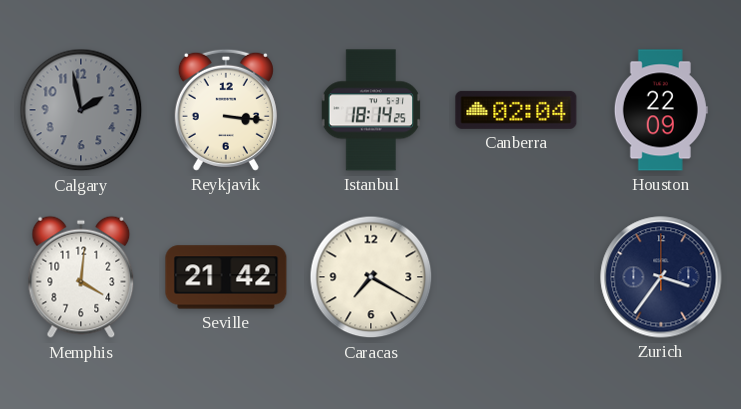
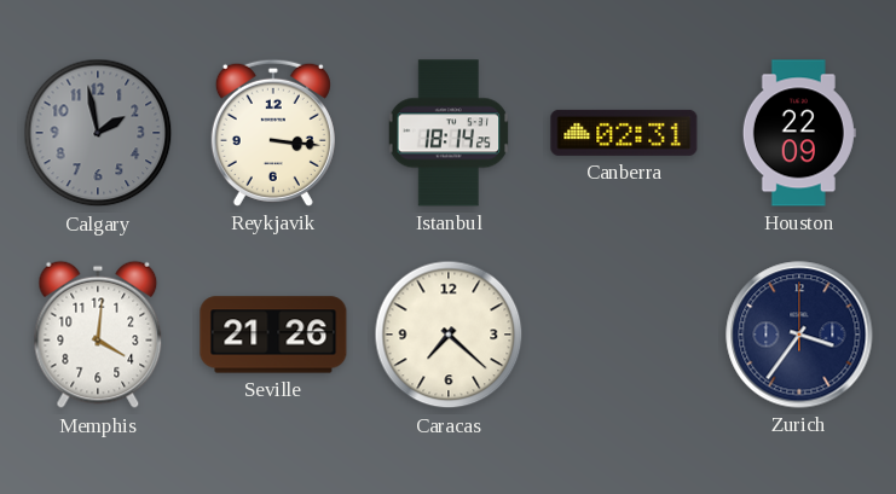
Canberra: 02:04 -> 02:31
Seville: 21:42 -> 21:26
Caracas: 7:20 -> 7:22
